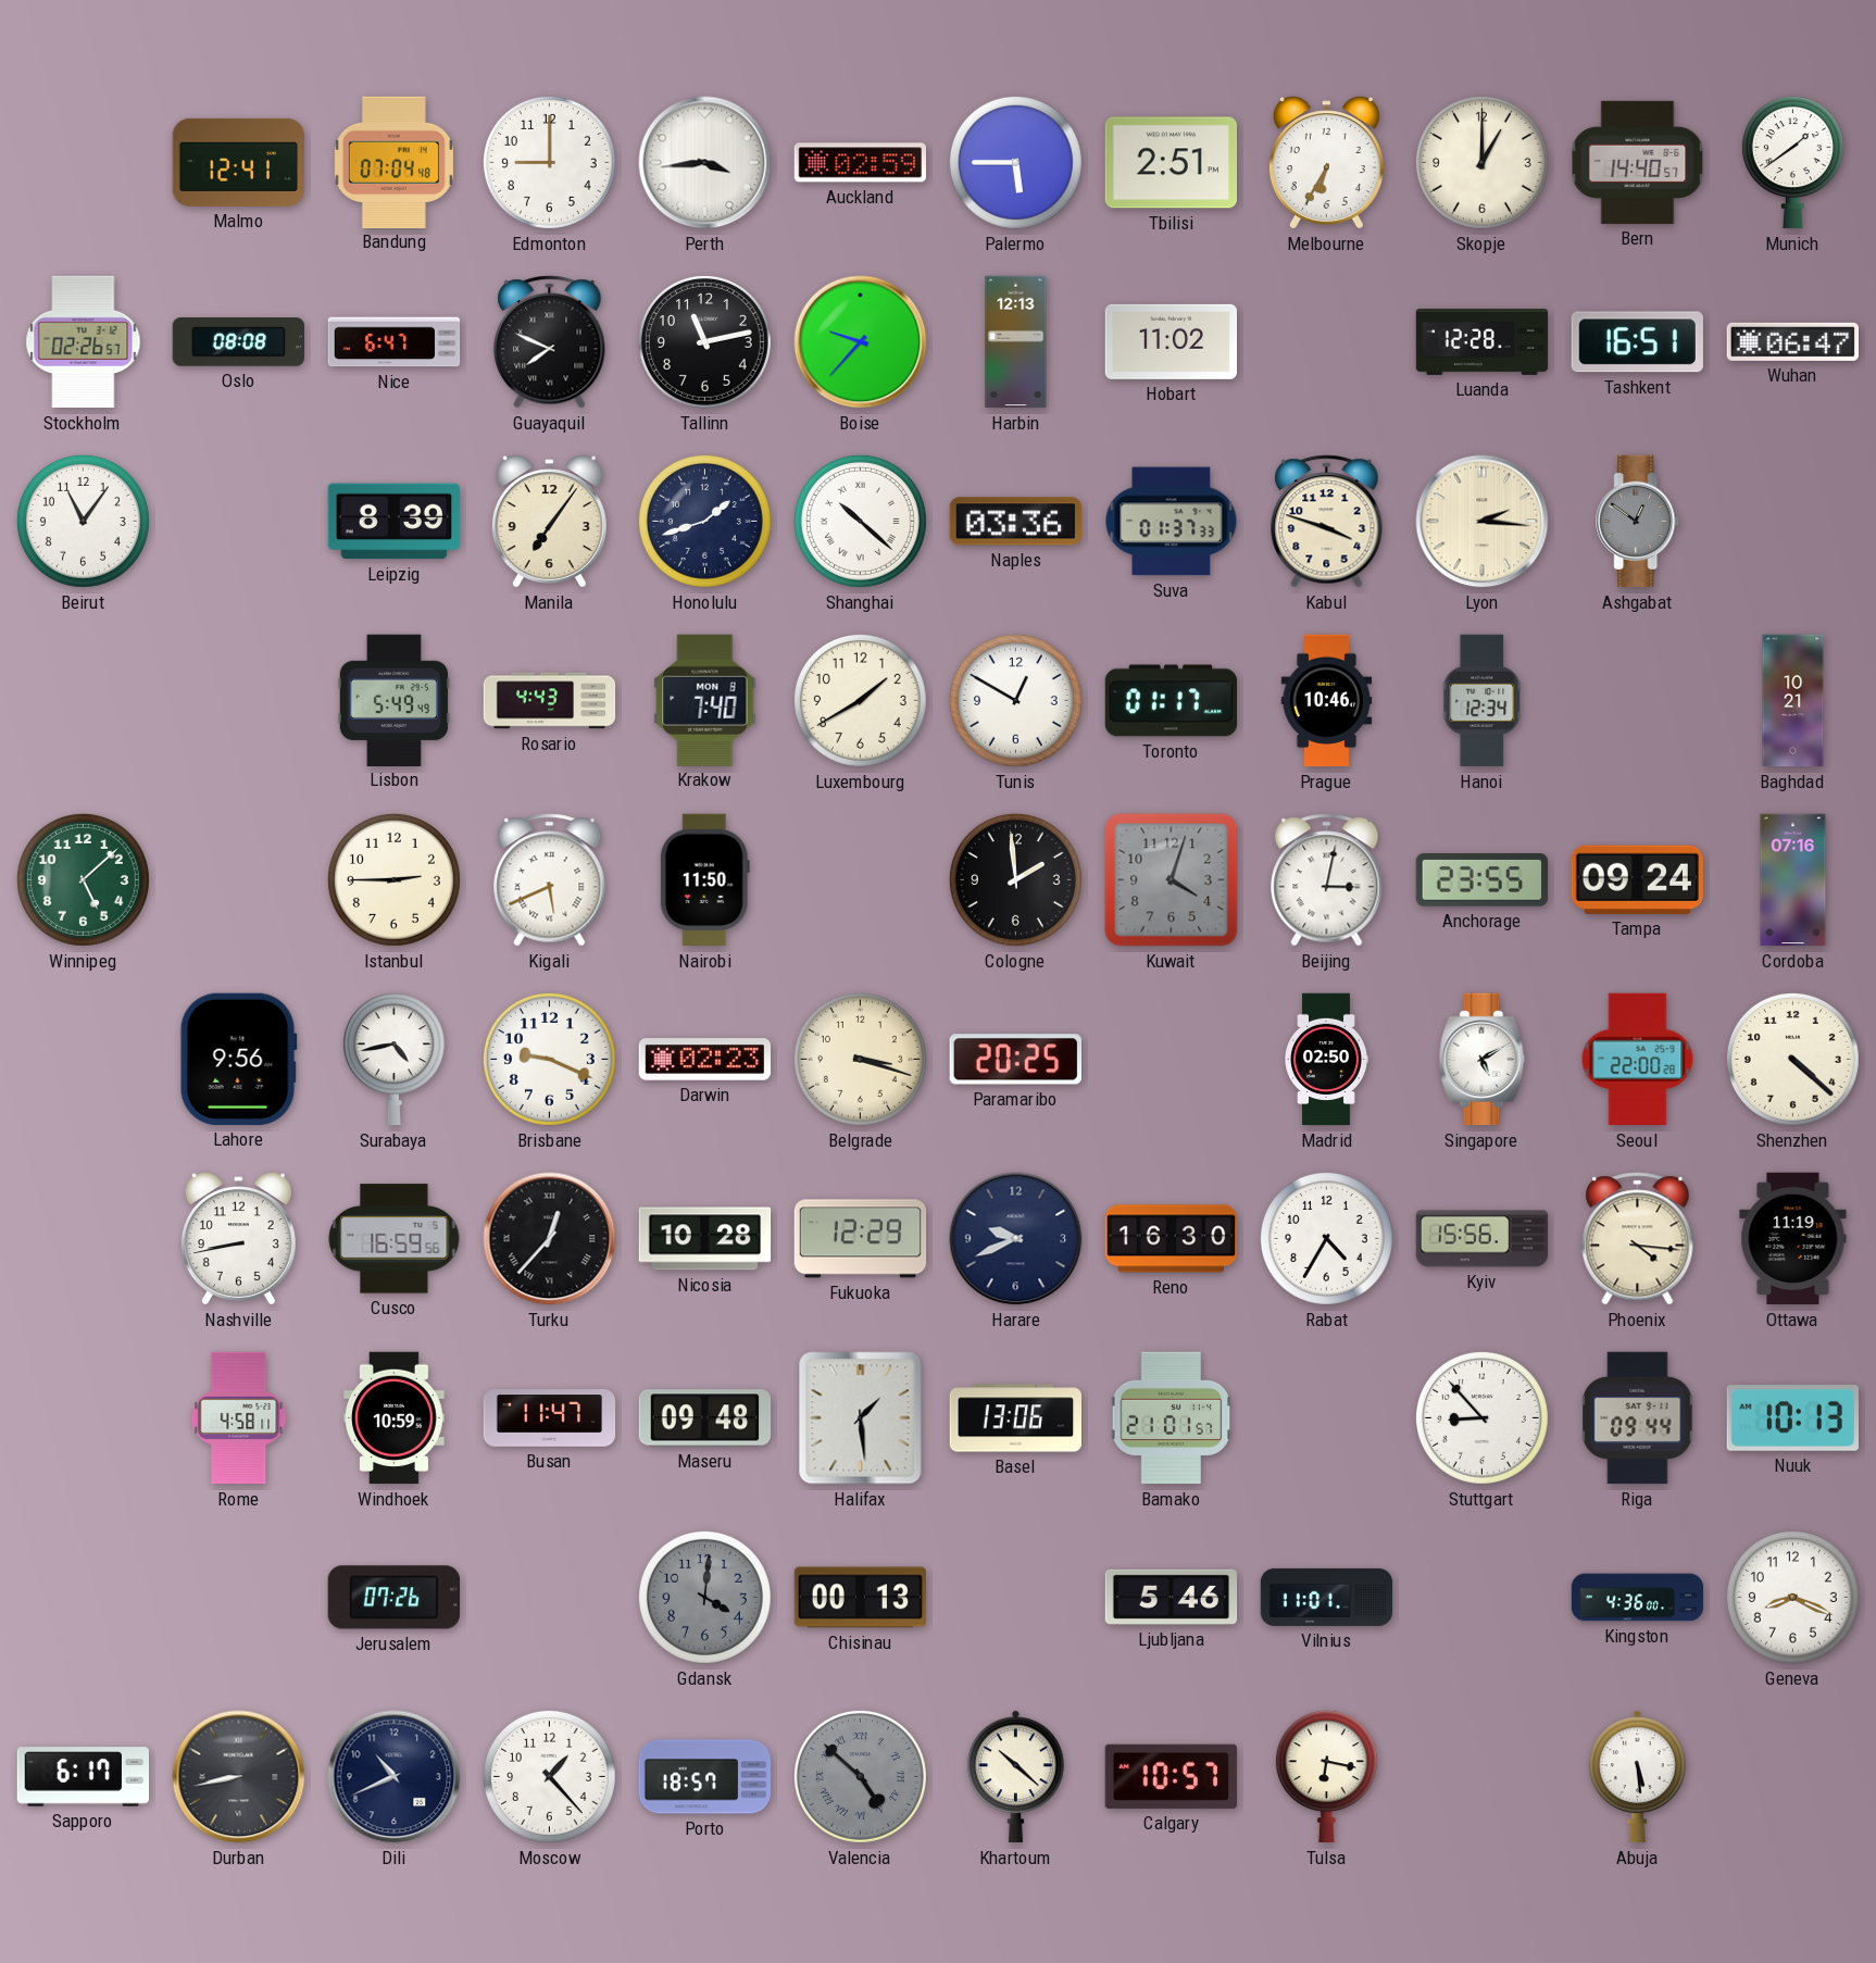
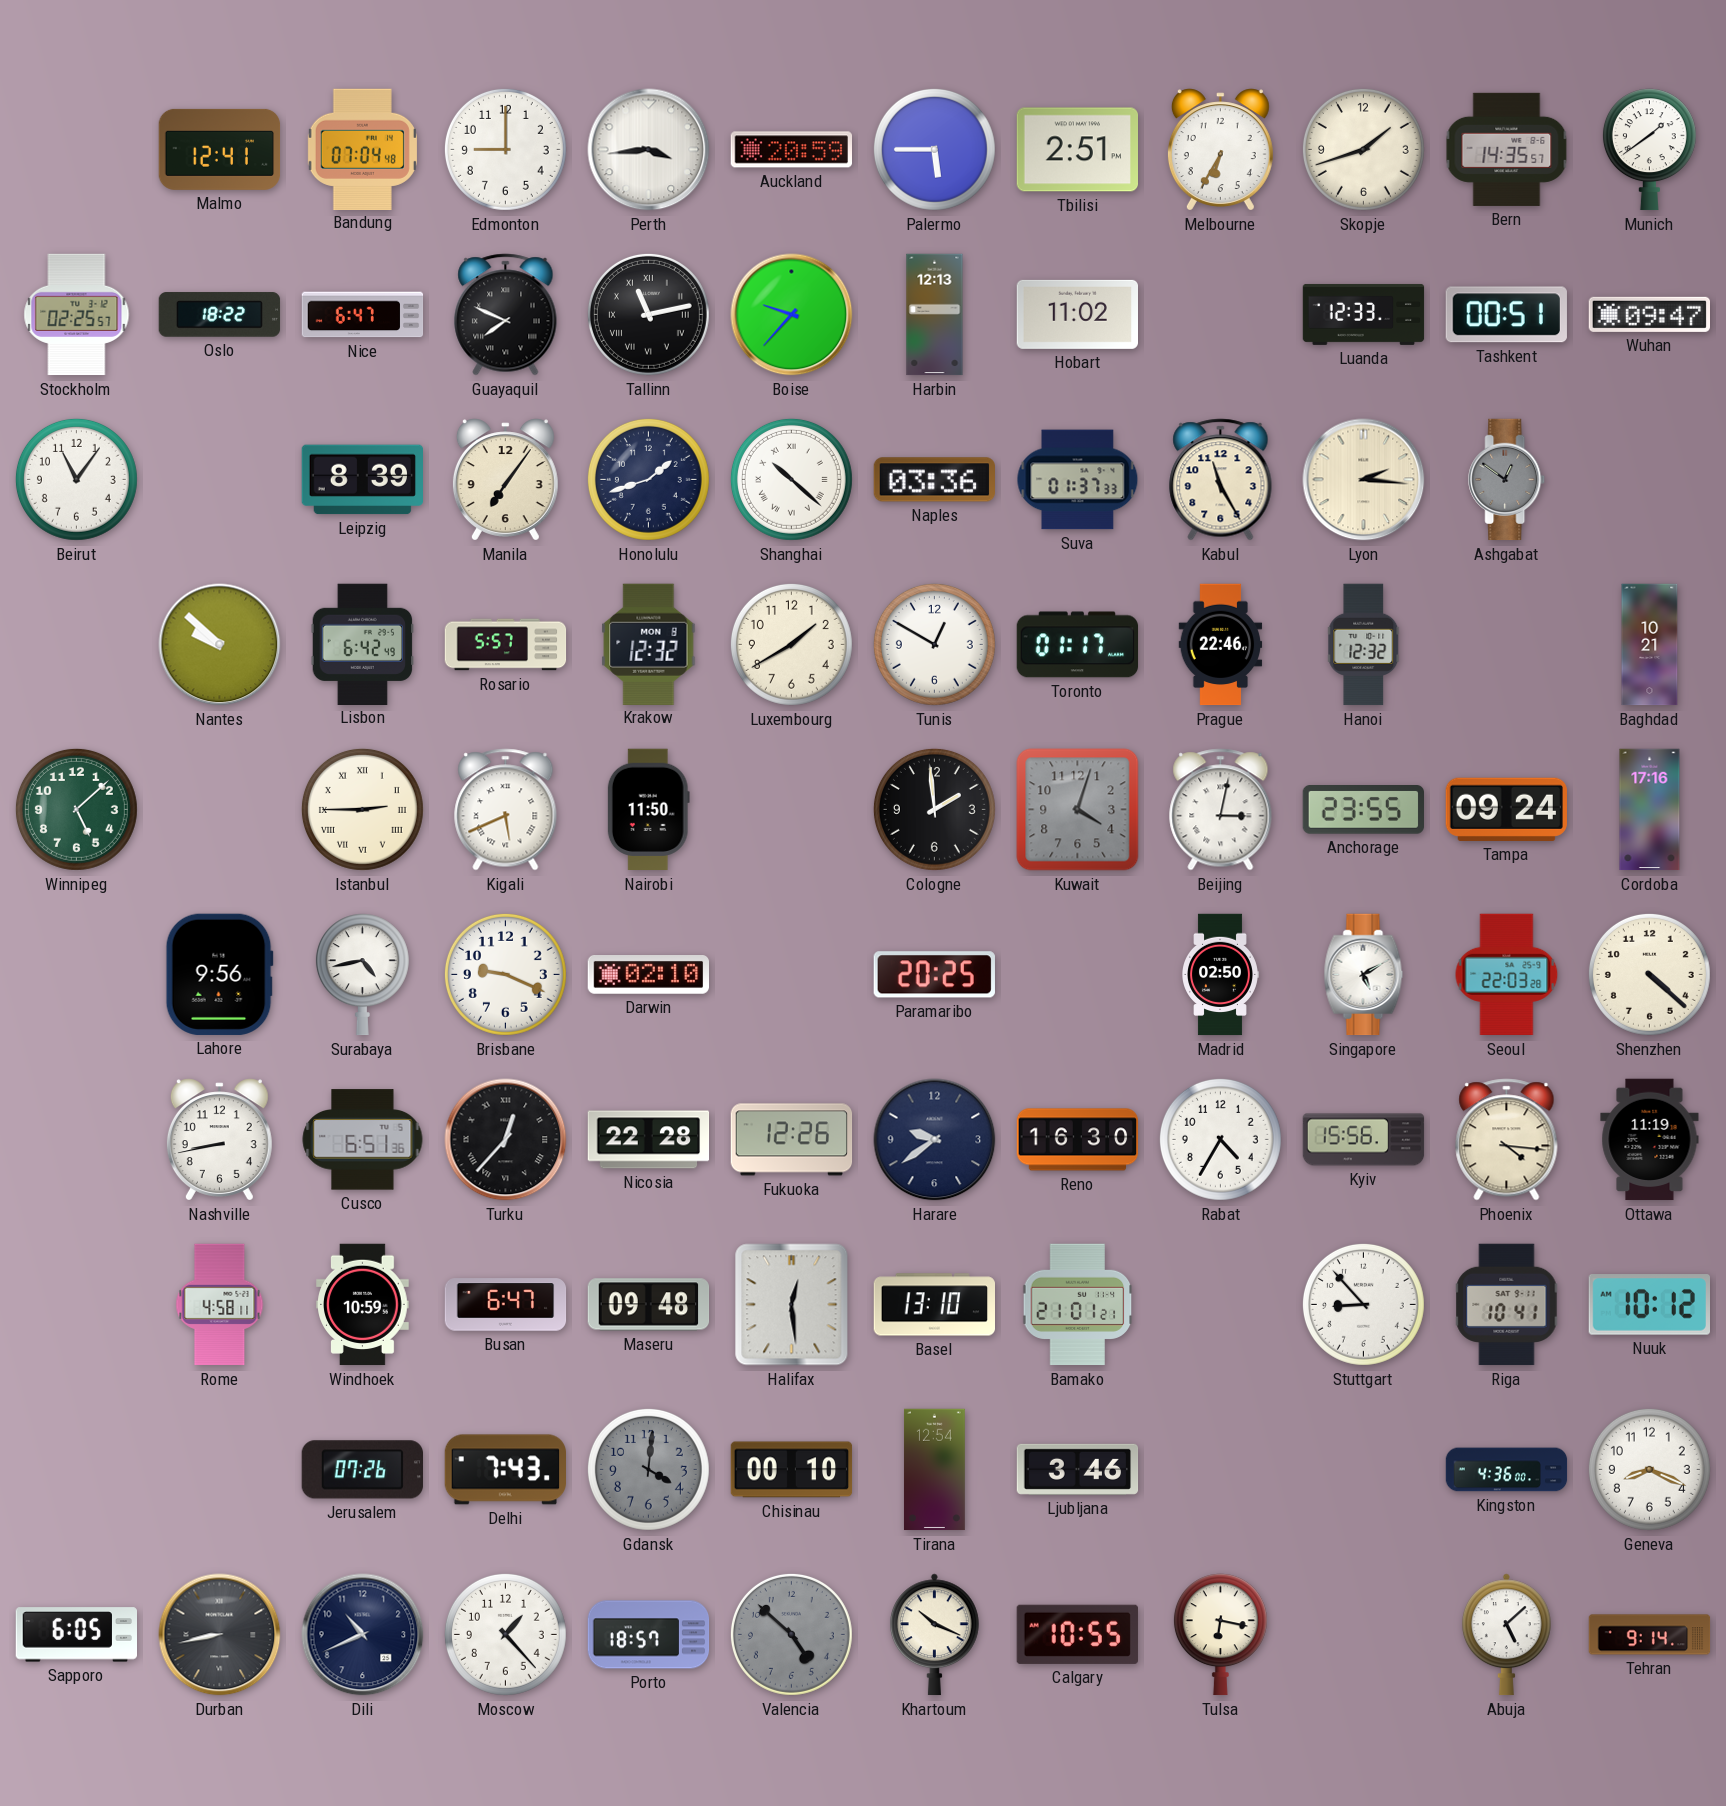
Auckland: 02:59 -> 20:59
Skopje: 1:00 -> 1:42
Bern: 14:40 -> 14:35
Stockholm: 02:26 -> 02:25
Oslo: 08:08 -> 18:22
Tallinn numerals: Arabic -> Roman
Luanda: 12:28 -> 12:33
Tashkent: 16:51 -> 00:51
Wuhan: 06:47 -> 09:47
Kabul: 3:48 -> 11:25
Nantes: none -> 9:52
Lisbon: 5:49 -> 6:42
Rosario: 4:43 -> 5:57
Krakow: 7:40 -> 12:32
Prague: 10:46 -> 22:46
Hanoi: 12:34 -> 12:32
Istanbul numerals: Arabic -> Roman
Cordoba: 07:16 -> 17:16
Darwin: 02:23 -> 02:10
Belgrade: 3:18 -> none
Seoul: 22:00 -> 22:03
Cusco: 16:59 -> 6:51
Nicosia: 10:28 -> 22:28
Fukuoka: 12:29 -> 12:26
Harare: 9:41 -> 9:39
Busan: 11:47 -> 6:47
Halifax: 1:29 -> 12:29
Basel: 13:06 -> 13:10
Bamako: 21:01:57 -> 21:01:21
Riga: 09:44 -> 10:41
Nuuk: 10:13 -> 10:12
Delhi: none -> 7:43
Chisinau: 00:13 -> 00:10
Tirana: none -> 12:54
Ljubljana: 5:46 -> 3:46
Vilnius: 11:01 -> none
Sapporo: 6:17 -> 6:05
Valencia numerals: Roman -> Arabic
Khartoum: 10:22 -> 10:19
Calgary: 10:57 -> 10:55
Abuja: 5:29 -> 5:08
Tehran: none -> 9:14
